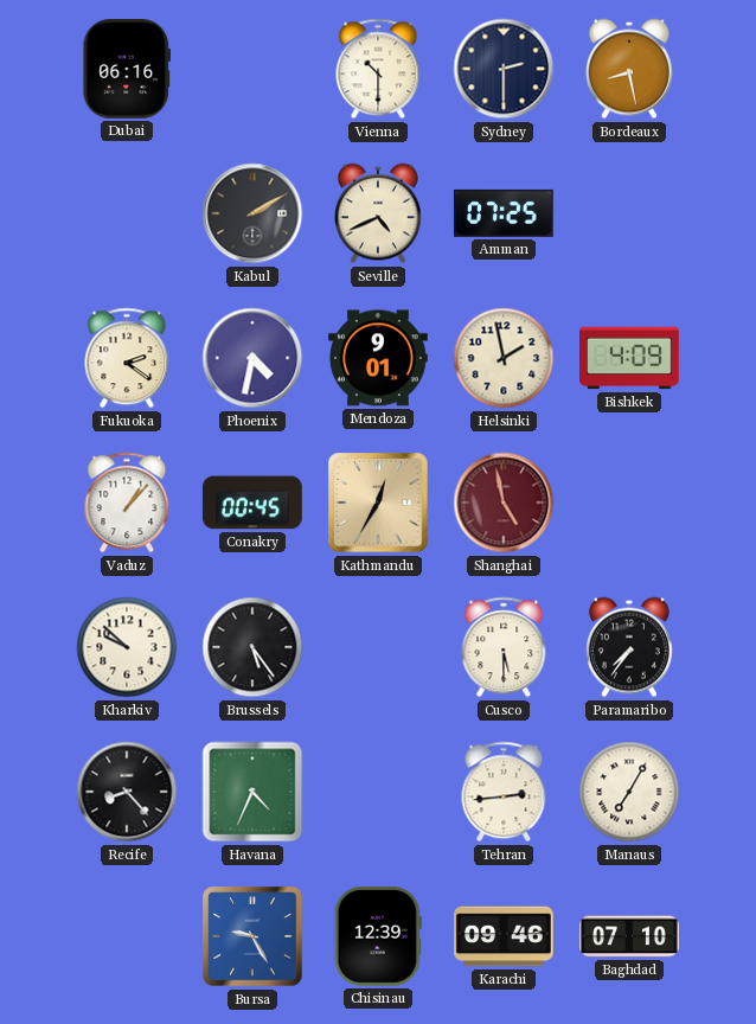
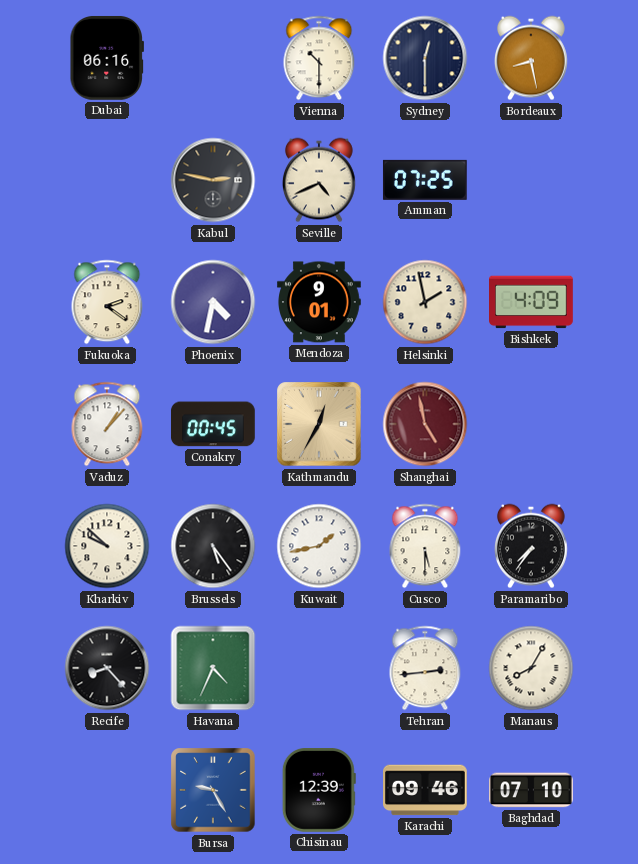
Sydney: 2:30 -> 12:30
Kabul: 2:10 -> 2:47
Kuwait: none -> 1:43
Manaus: 7:05 -> 8:05
